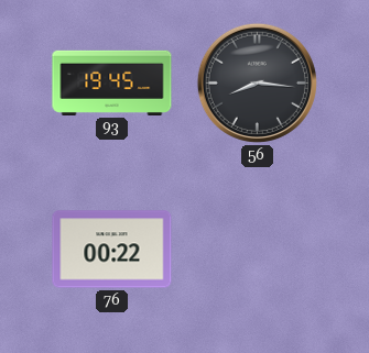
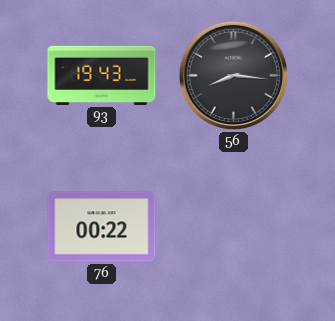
93: 19:45 -> 19:43
